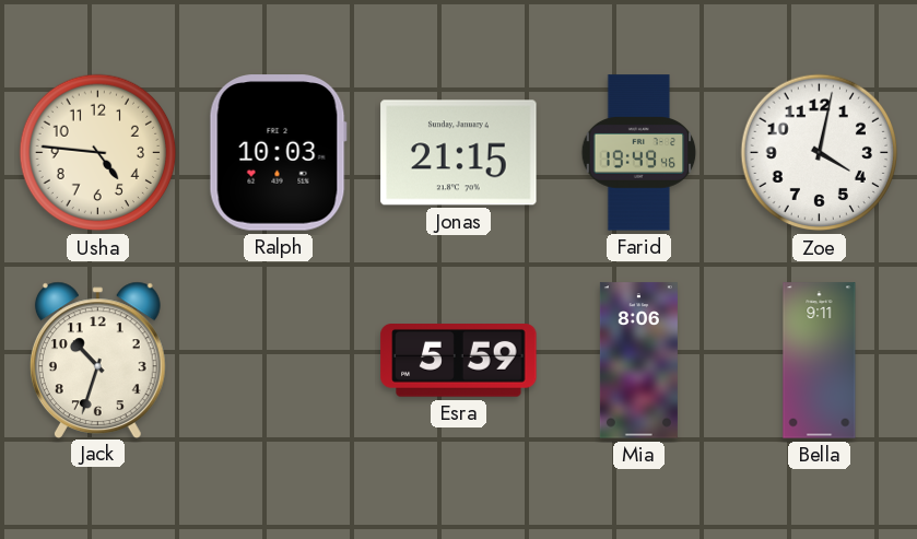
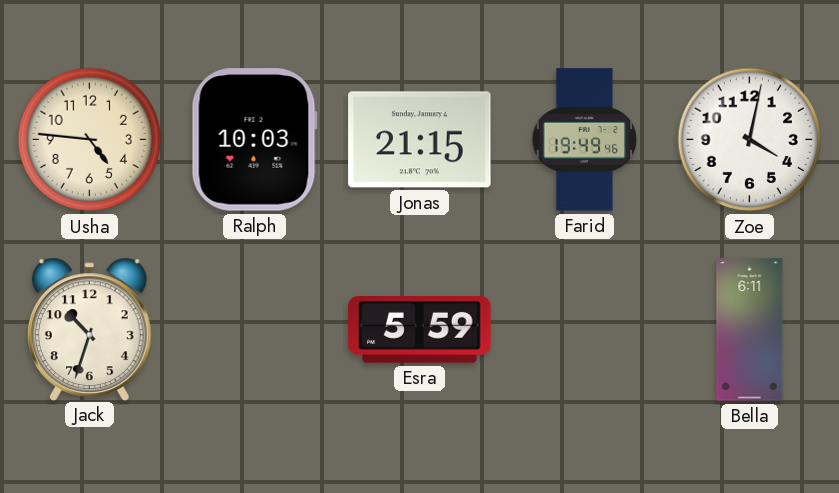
Mia: 8:06 -> none
Bella: 9:11 -> 6:11
